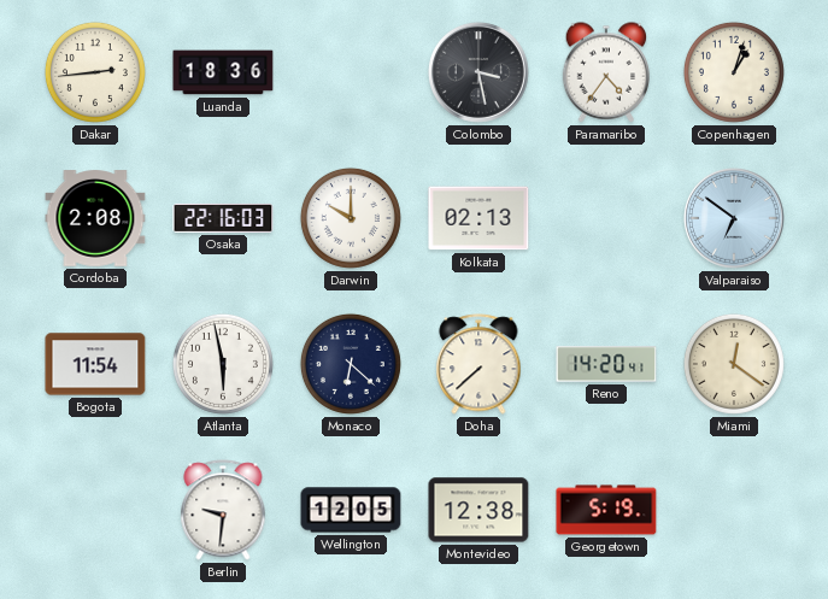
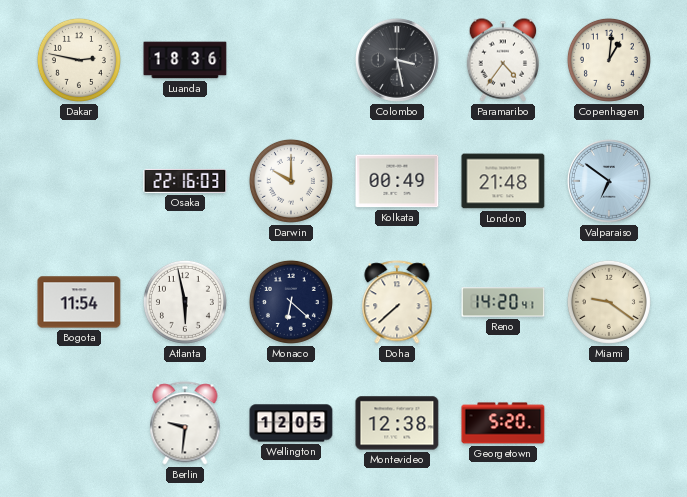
Dakar: 2:44 -> 2:47
Copenhagen: 1:03 -> 1:01
Cordoba: 2:08 -> none
Kolkata: 02:13 -> 00:49
London: none -> 21:48
Miami: 12:21 -> 9:21
Georgetown: 5:19 -> 5:20
